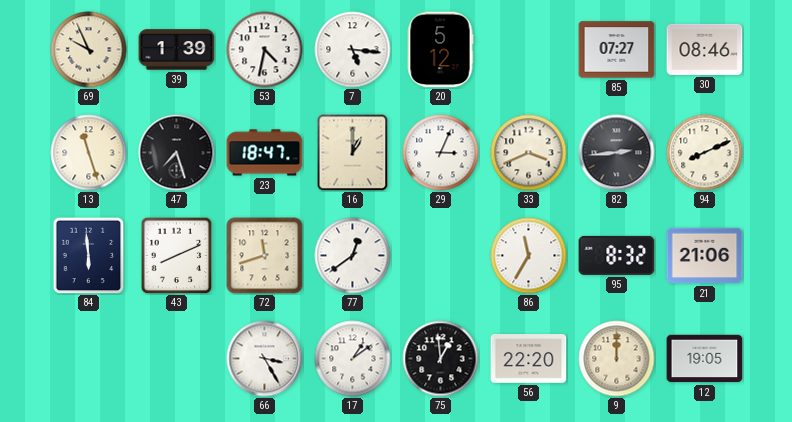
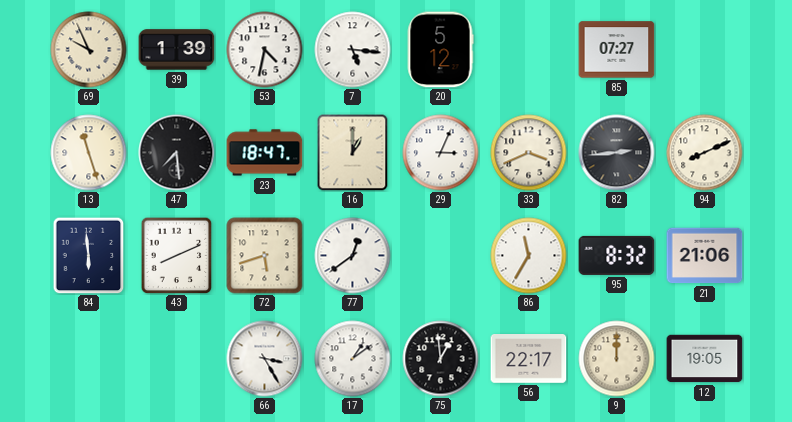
30: 08:46 -> none
47: 7:27 -> 7:29
72: 11:42 -> 5:42
56: 22:20 -> 22:17
